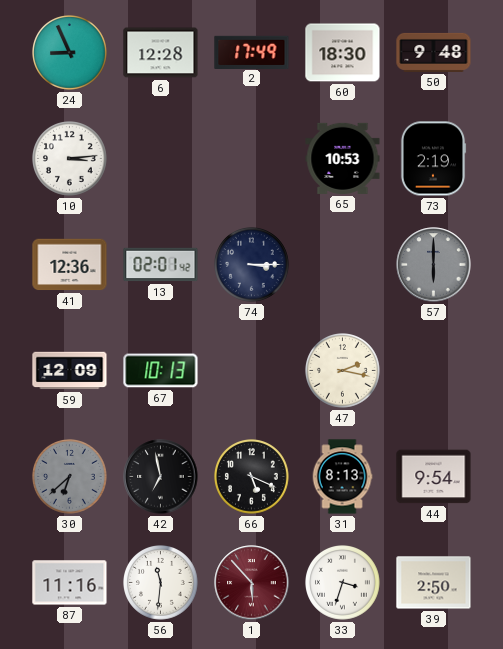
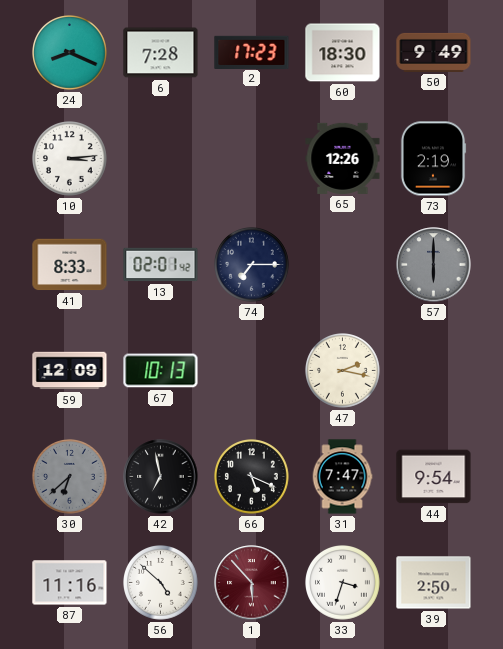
24: 8:56 -> 8:19
6: 12:28 -> 7:28
2: 17:49 -> 17:23
50: 9:48 -> 9:49
65: 10:53 -> 12:26
41: 12:36 -> 8:33
74: 3:15 -> 7:15
31: 8:13 -> 7:47
56: 11:31 -> 4:52
